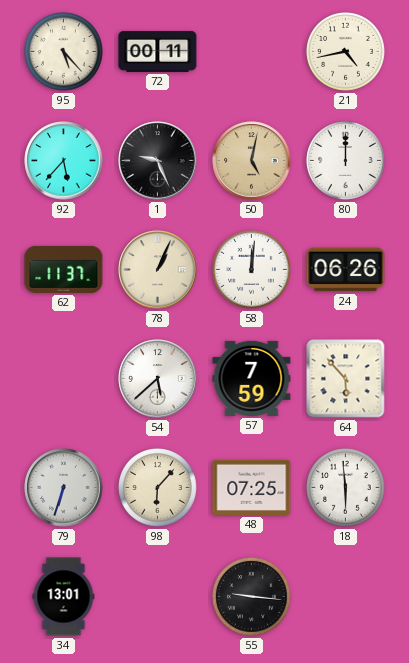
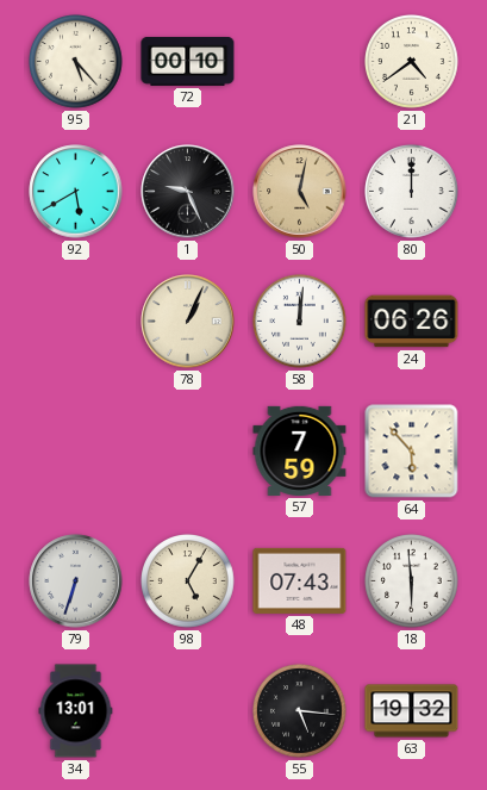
72: 00:11 -> 00:10
21: 4:43 -> 4:39
92: 5:37 -> 5:40
62: 11:37 -> none
54: 5:38 -> none
98: 6:07 -> 5:05
48: 07:25 -> 07:43
55: 9:16 -> 5:16
63: none -> 19:32
